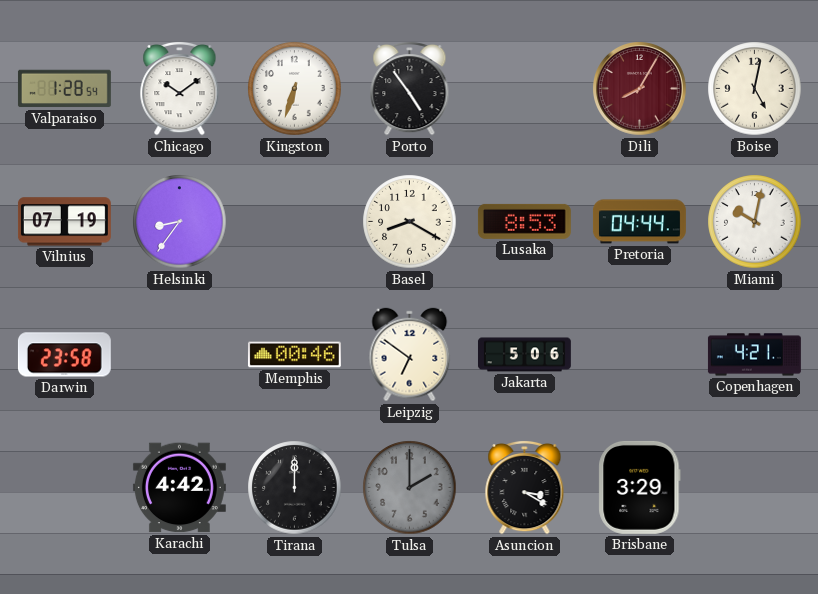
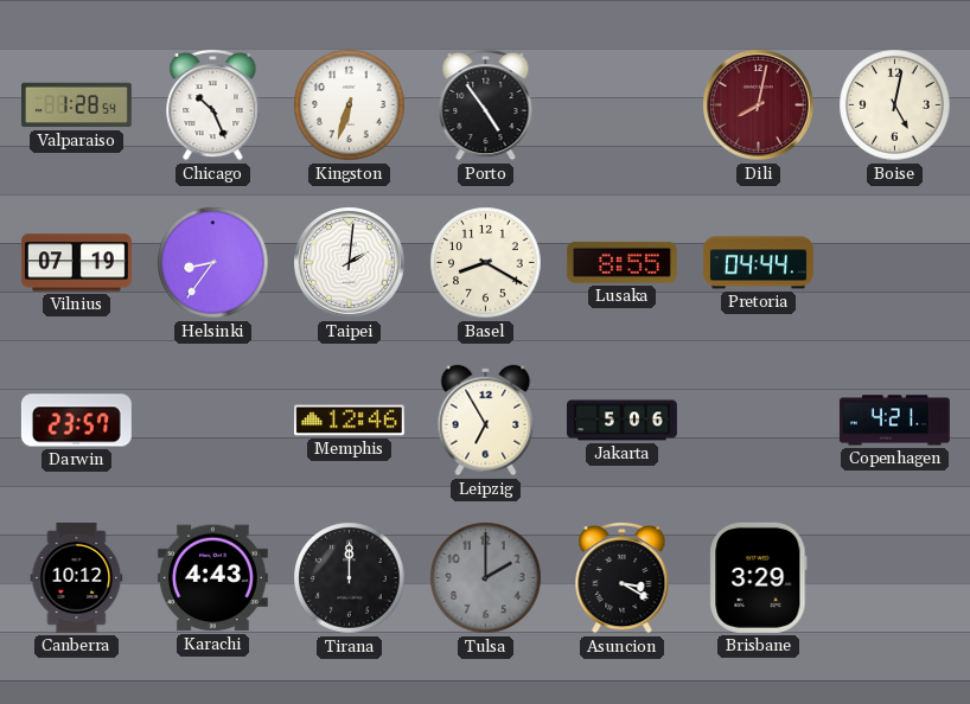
Chicago: 10:09 -> 10:26
Dili: 8:05 -> 8:02
Taipei: none -> 2:01
Lusaka: 8:53 -> 8:55
Miami: 10:02 -> none
Darwin: 23:58 -> 23:57
Memphis: 00:46 -> 12:46
Leipzig: 6:51 -> 6:55
Canberra: none -> 10:12
Karachi: 4:42 -> 4:43
